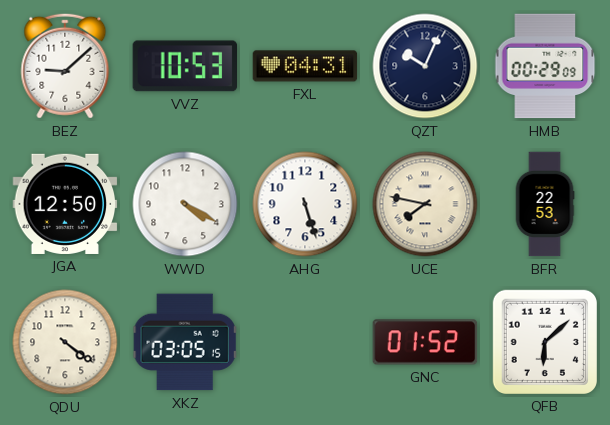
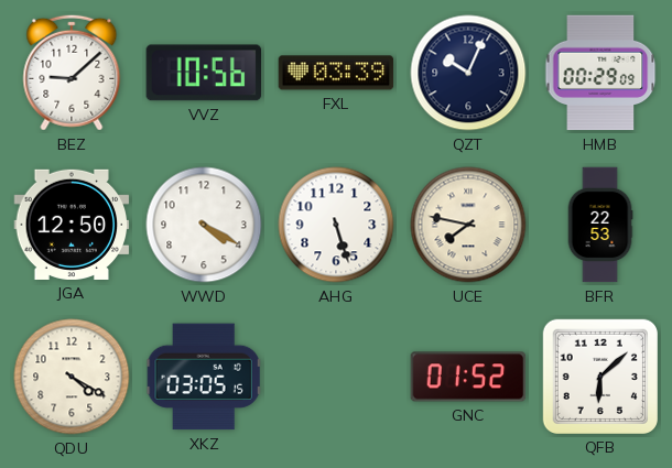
VVZ: 10:53 -> 10:56
FXL: 04:31 -> 03:39
QDU: 4:21 -> 4:20
